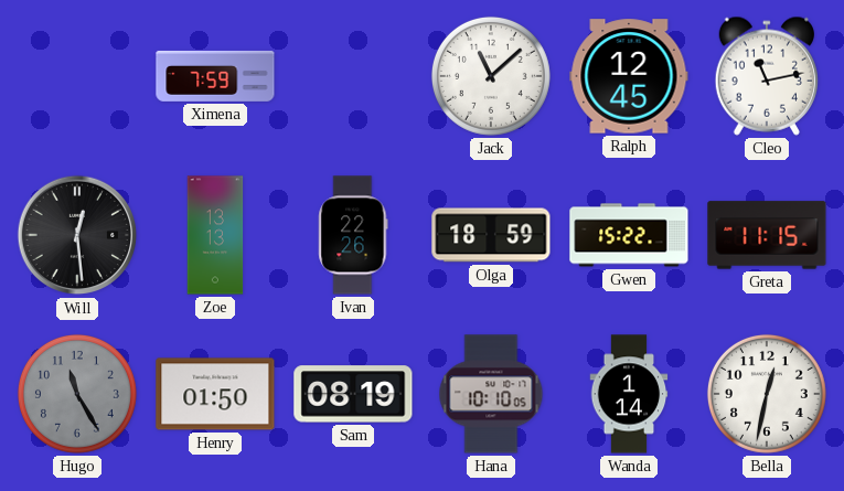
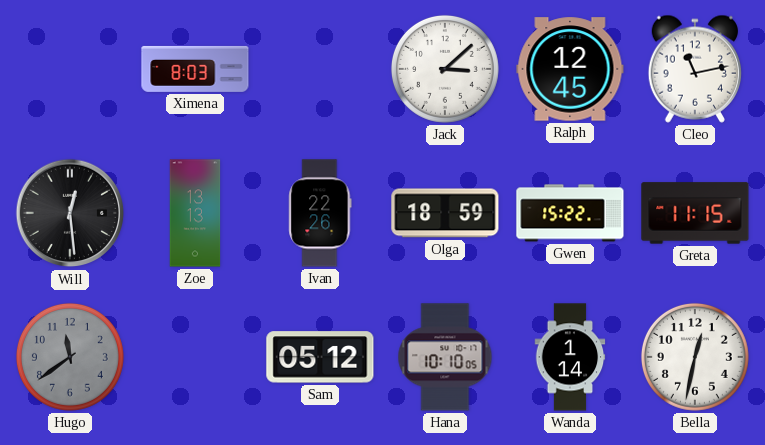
Ximena: 7:59 -> 8:03
Jack: 11:08 -> 3:08
Hugo: 11:25 -> 11:39
Henry: 01:50 -> none
Sam: 08:19 -> 05:12
